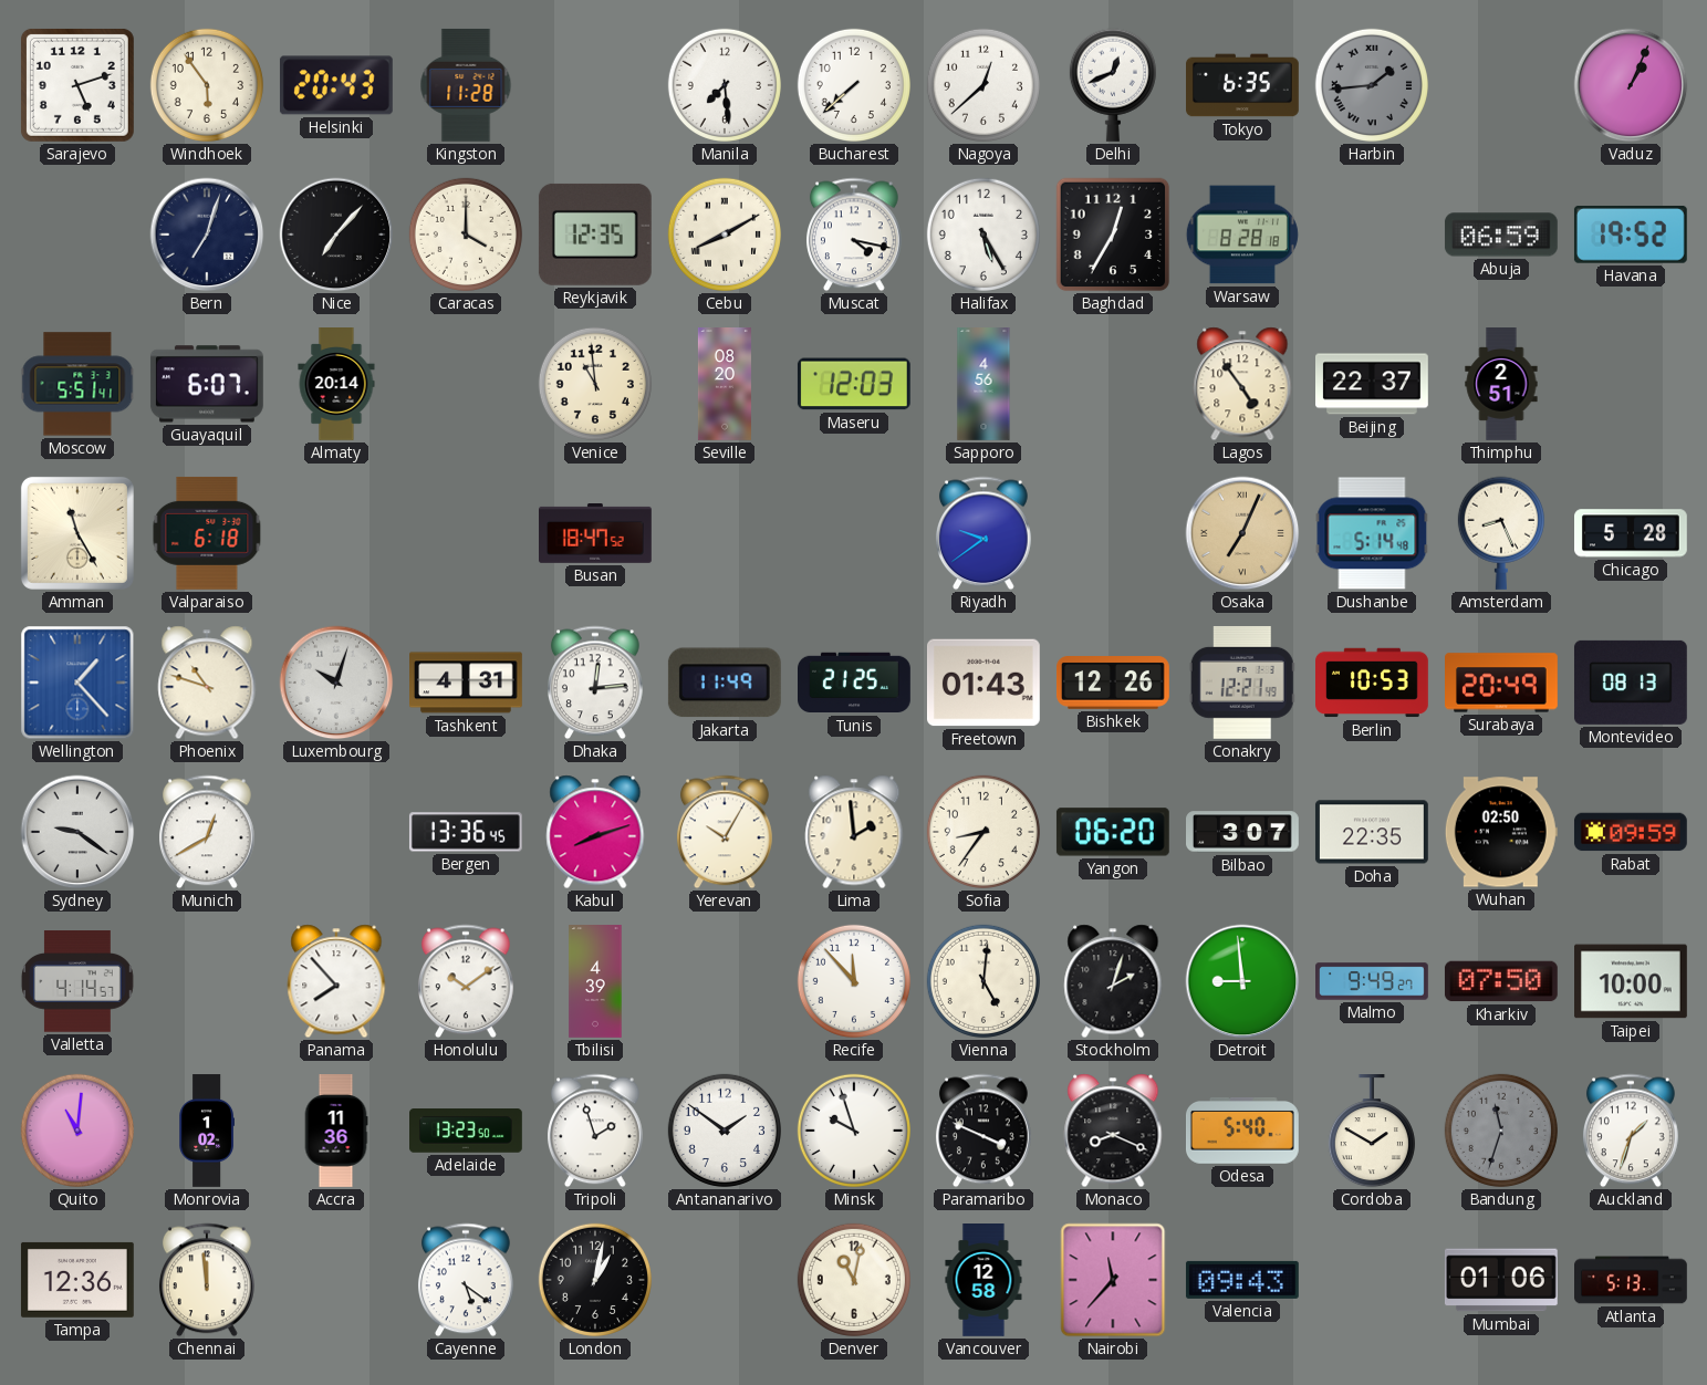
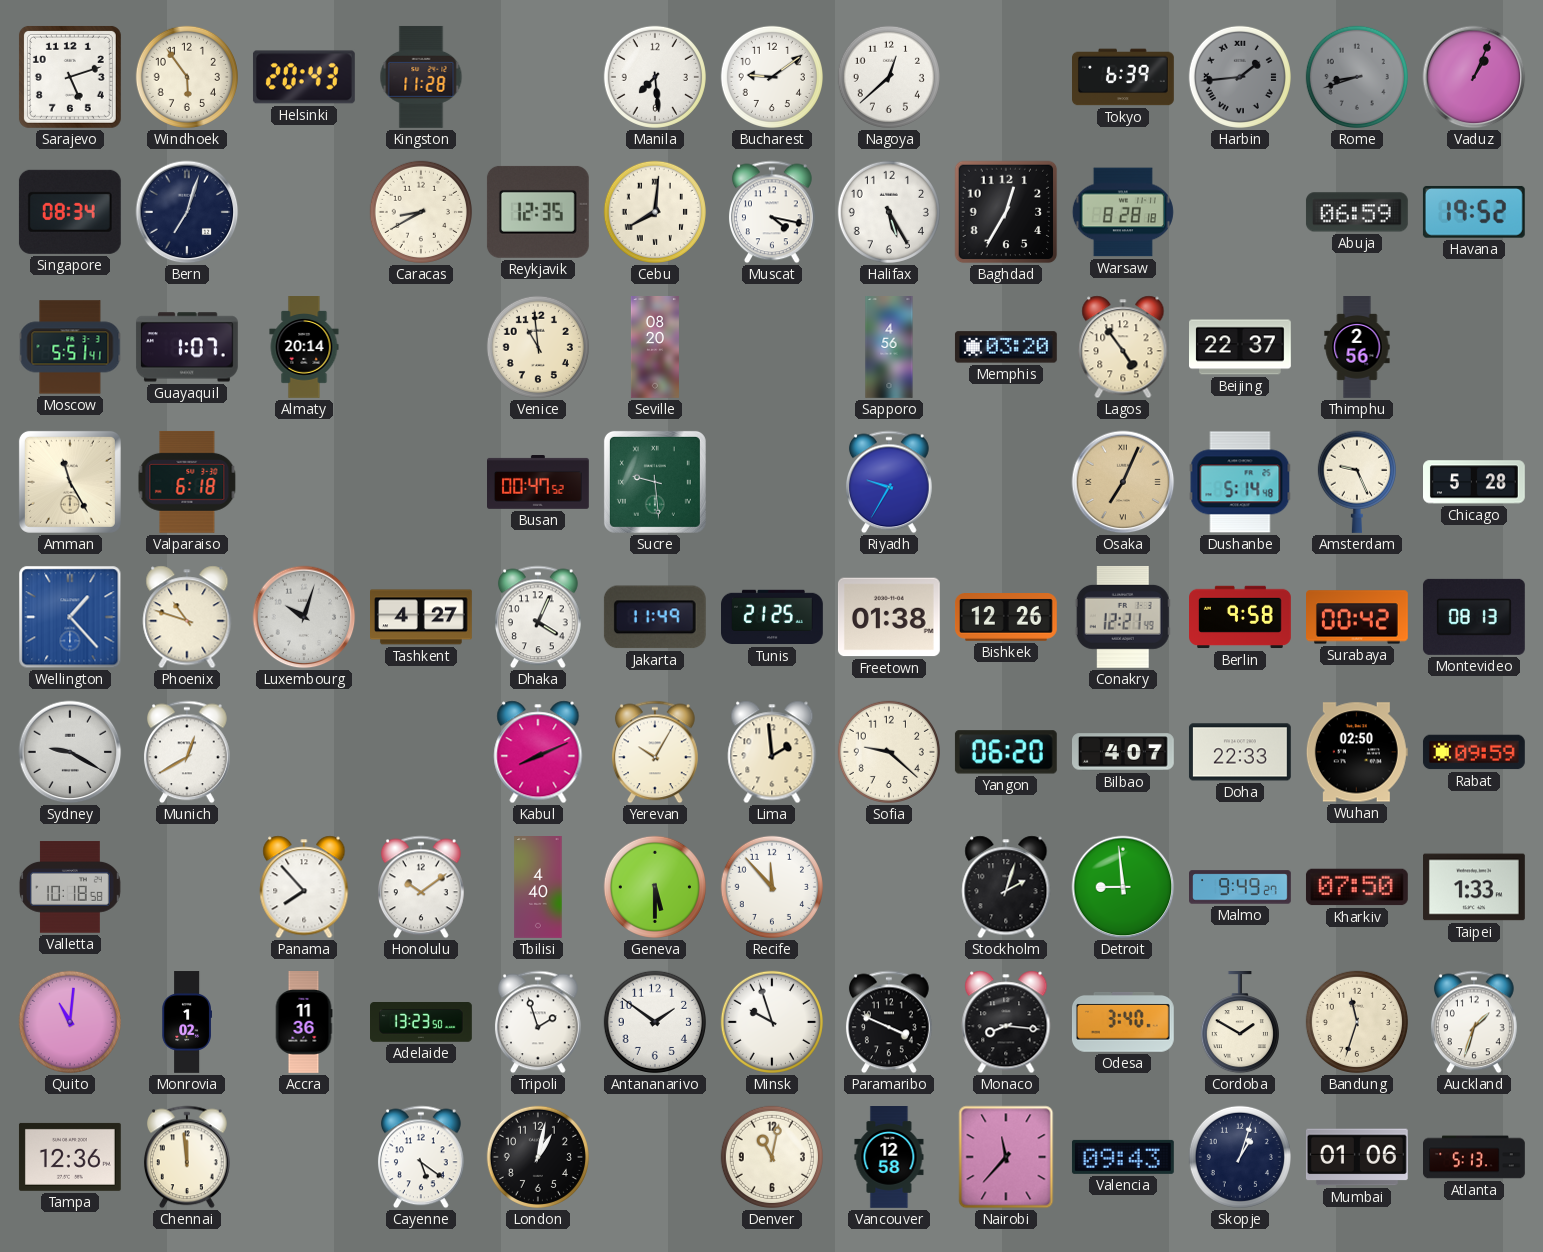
Bucharest: 7:38 -> 9:09
Delhi: 12:41 -> none
Tokyo: 6:35 -> 6:39
Rome: none -> 8:42
Singapore: none -> 08:34
Nice: 7:07 -> none
Caracas: 4:00 -> 8:40
Cebu: 8:10 -> 8:01
Guayaquil: 6:07 -> 1:07
Maseru: 12:03 -> none
Memphis: none -> 03:20
Thimphu: 2:51 -> 2:56
Busan: 18:47 -> 00:47
Sucre: none -> 9:29
Riyadh: 9:39 -> 9:35
Amsterdam: 8:26 -> 9:26
Tashkent: 4:31 -> 4:27
Dhaka: 12:14 -> 4:04
Freetown: 01:43 -> 01:38
Berlin: 10:53 -> 9:58
Surabaya: 20:49 -> 00:42
Sydney: 9:21 -> 9:20
Bergen: 13:36 -> none
Kabul: 8:12 -> 8:11
Sofia: 8:36 -> 9:22
Bilbao: 3:07 -> 4:07
Doha: 22:35 -> 22:33
Valletta: 4:14 -> 10:18
Tbilisi: 4:39 -> 4:40
Geneva: none -> 5:30
Vienna: 5:01 -> none
Taipei: 10:00 -> 1:33
Monaco: 8:19 -> 8:16
Odesa: 5:40 -> 3:40
Bandung dial: grey -> cream
Skopje: none -> 1:03
